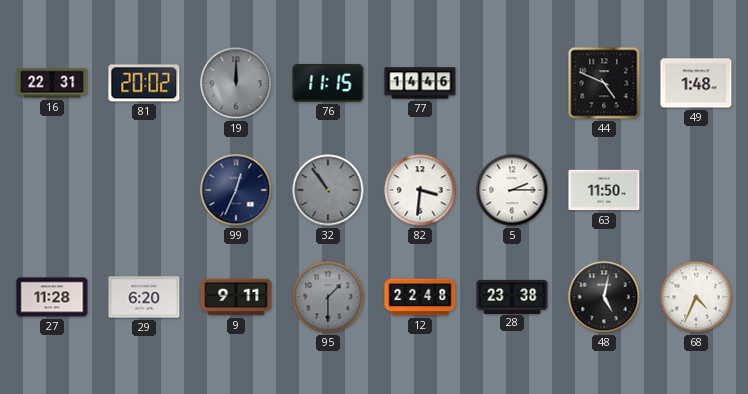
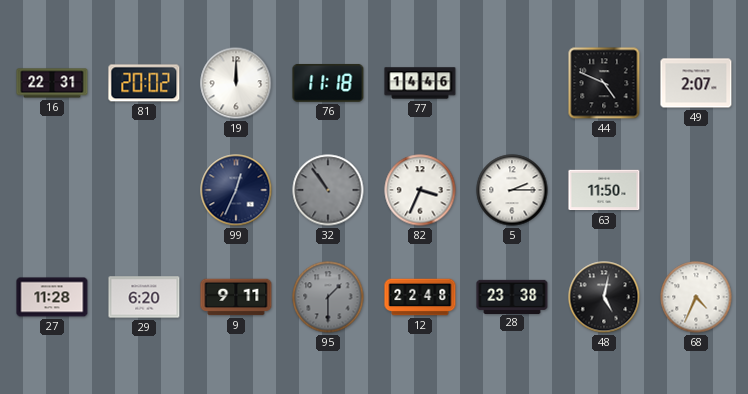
19 dial: grey -> white
76: 11:15 -> 11:18
49: 1:48 -> 2:07
82: 3:31 -> 3:34
